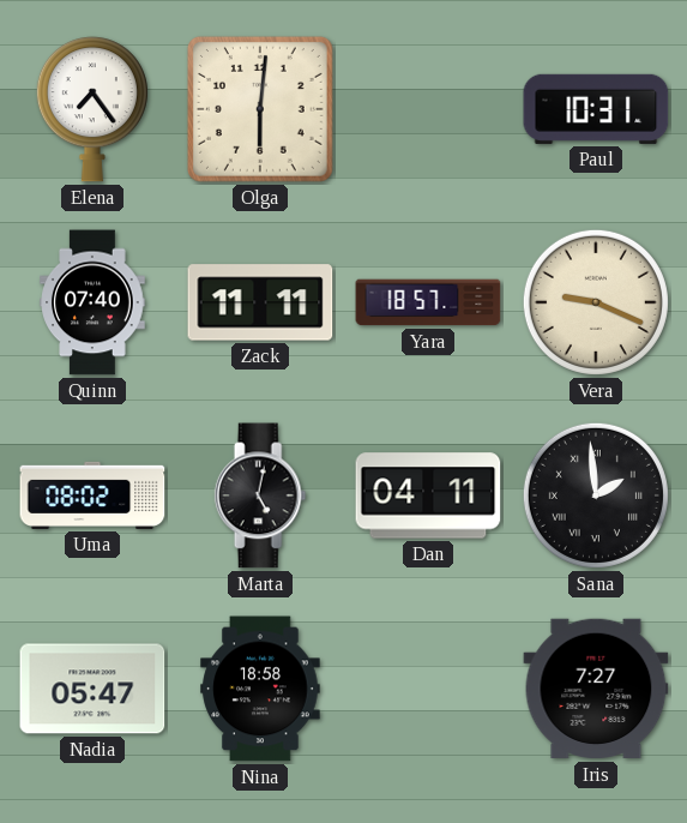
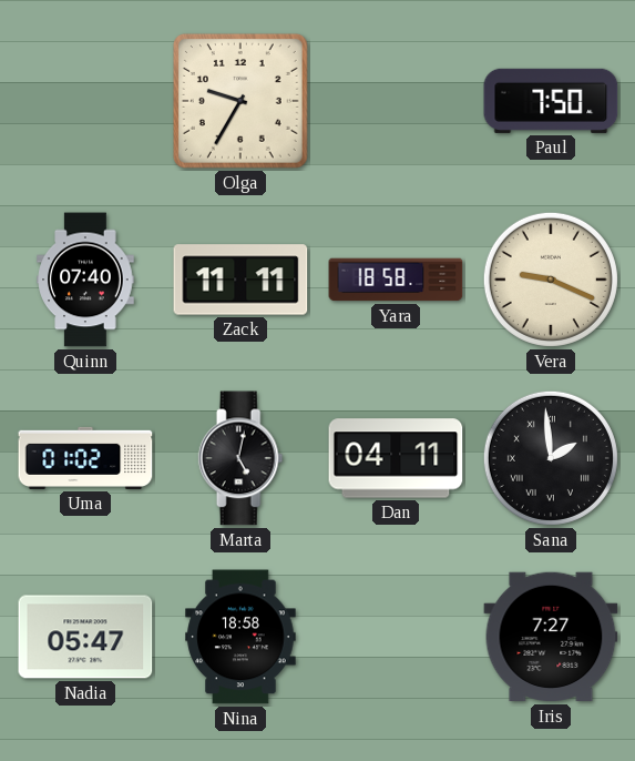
Elena: 7:24 -> none
Olga: 6:01 -> 9:35
Paul: 10:31 -> 7:50
Yara: 18:57 -> 18:58
Uma: 08:02 -> 01:02
